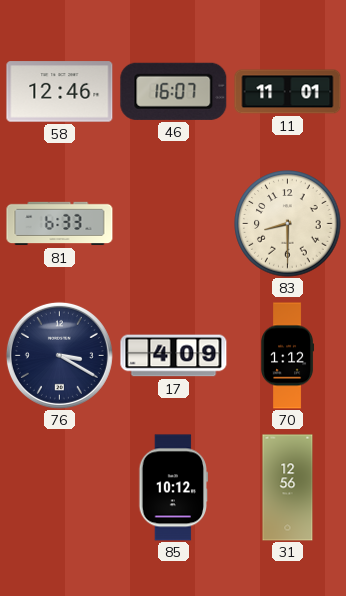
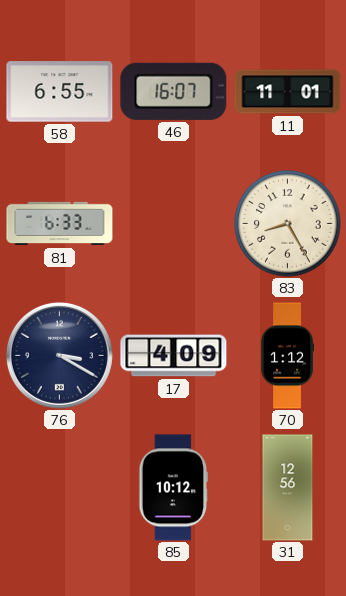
58: 12:46 -> 6:55
83: 8:30 -> 8:25
